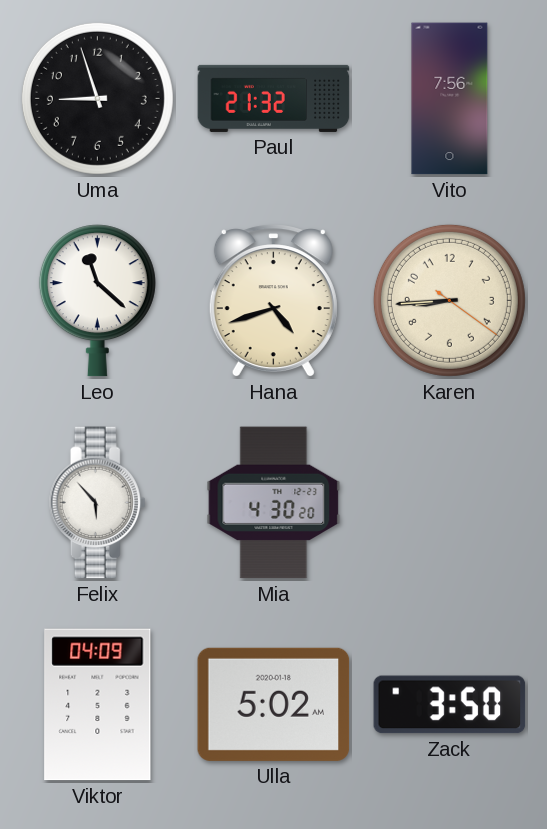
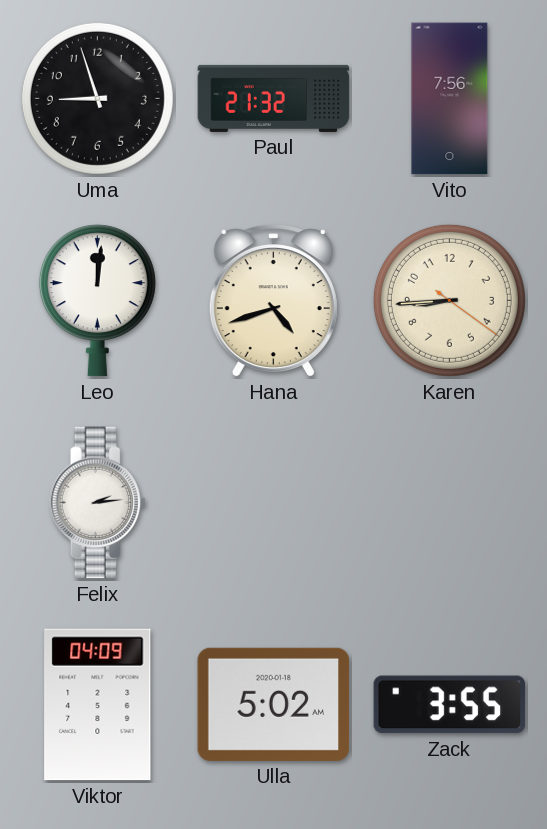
Leo: 11:22 -> 12:01
Felix: 5:53 -> 2:14
Mia: 4:30 -> none
Zack: 3:50 -> 3:55
